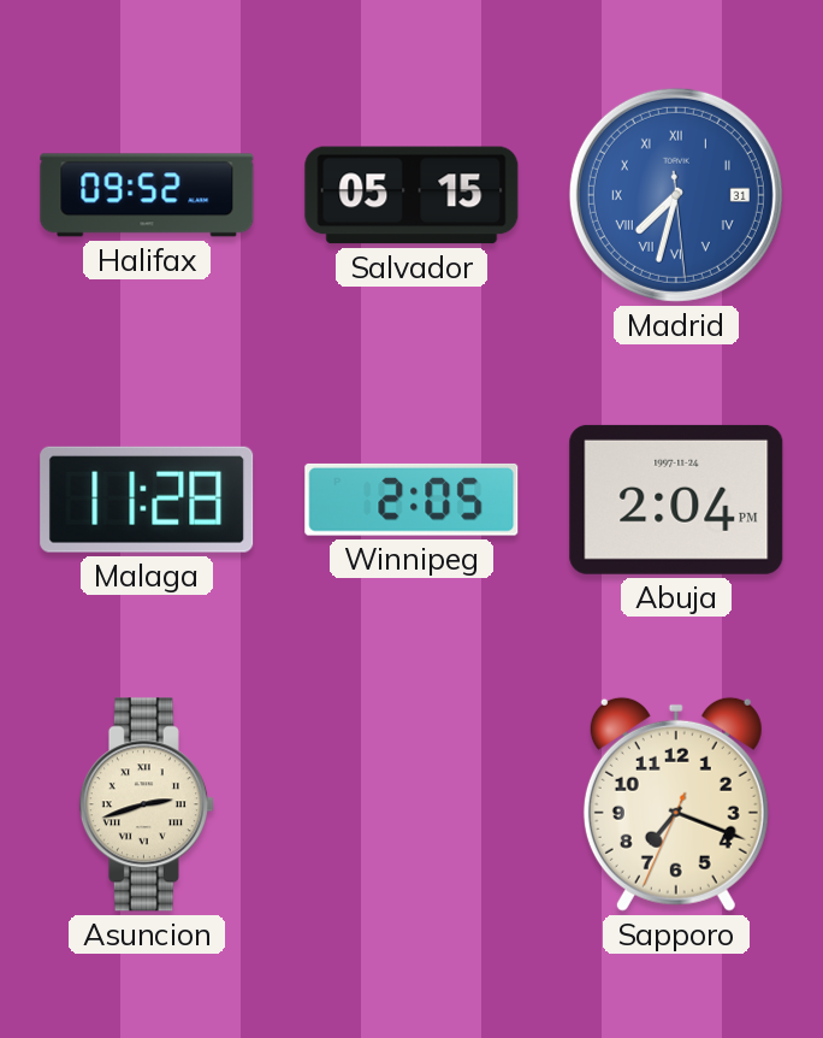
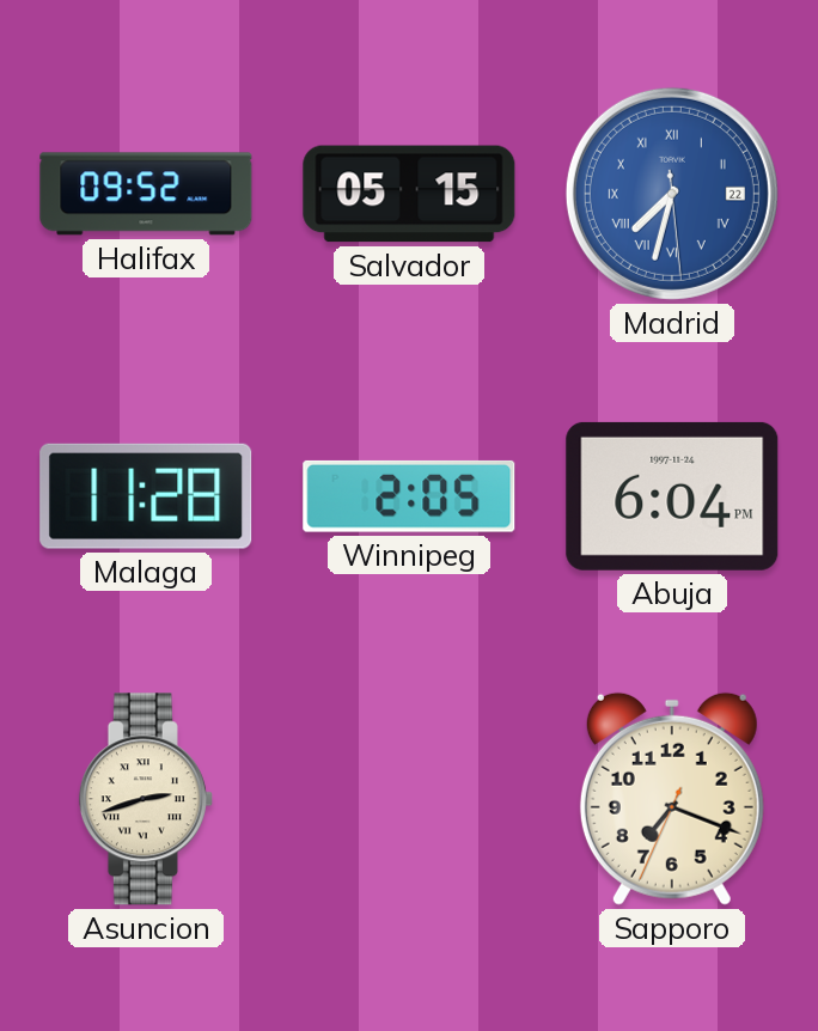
Madrid date: 31 -> 22
Abuja: 2:04 -> 6:04
